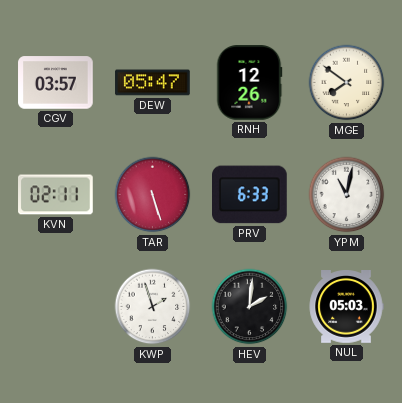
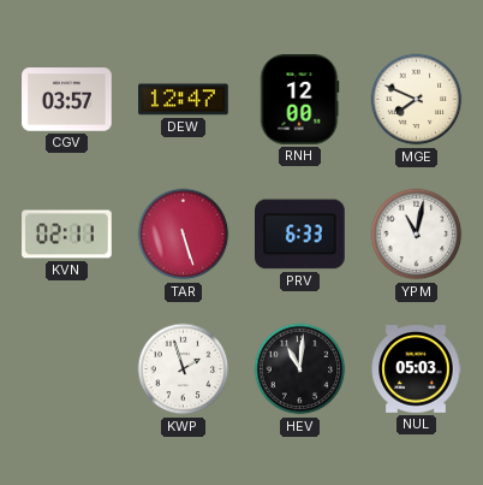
DEW: 05:47 -> 12:47
RNH: 12:26 -> 12:00
MGE: 7:51 -> 7:49
HEV: 2:01 -> 11:01
